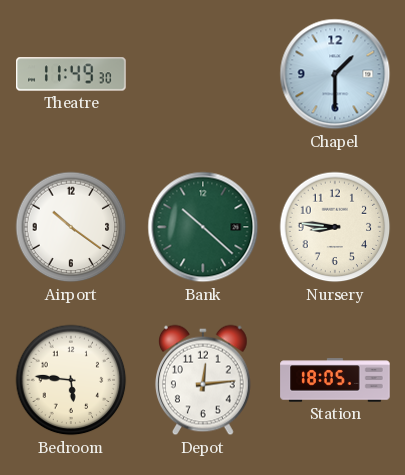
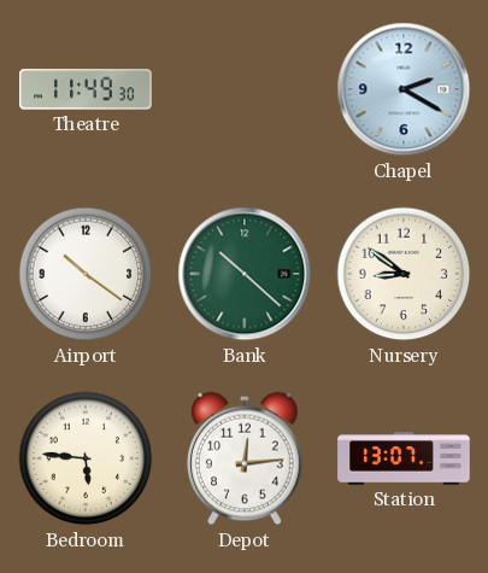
Chapel: 1:30 -> 2:20
Nursery: 8:46 -> 8:51
Station: 18:05 -> 13:07
